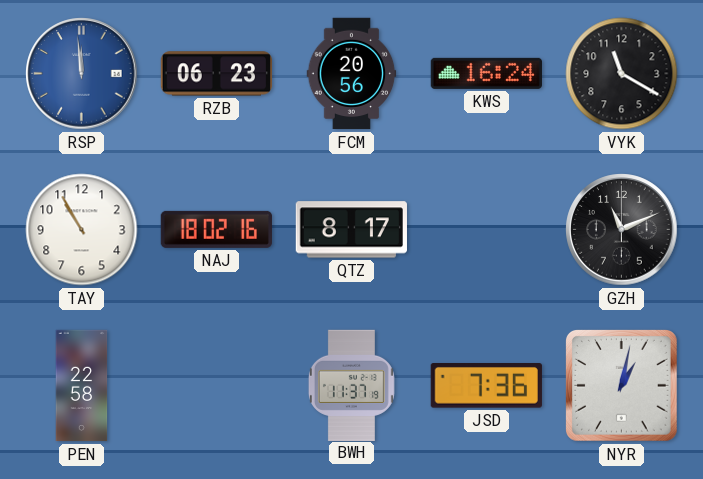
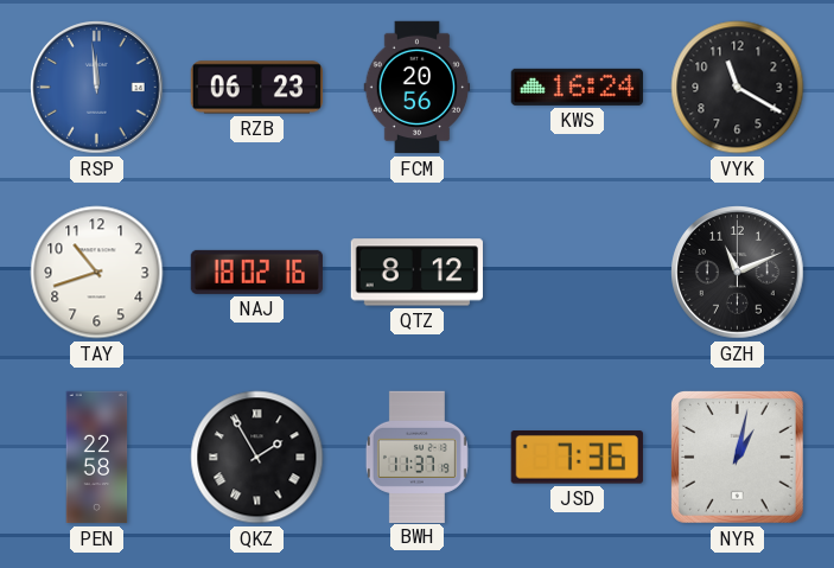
TAY: 10:55 -> 10:42
QTZ: 8:17 -> 8:12
QKZ: none -> 1:55
